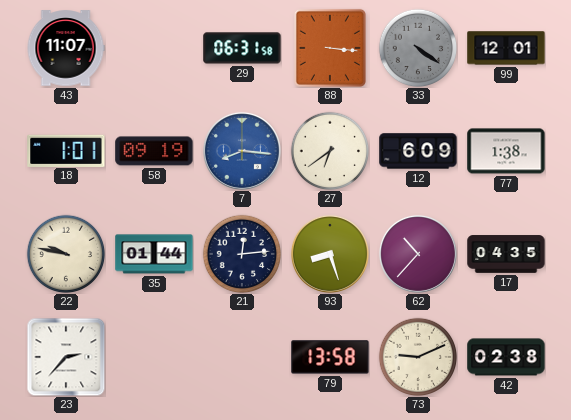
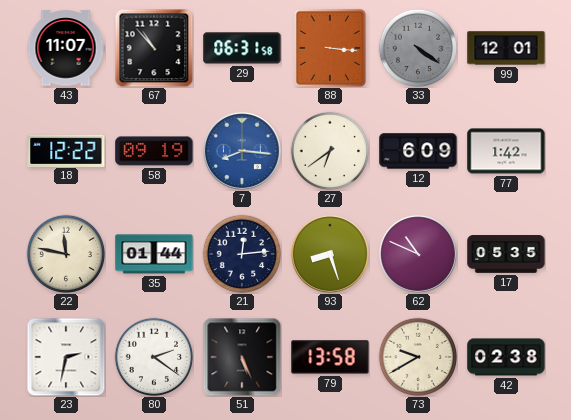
67: none -> 10:53
18: 1:01 -> 12:22
77: 1:38 -> 1:42
22: 9:47 -> 11:47
62: 10:37 -> 10:49
17: 04:35 -> 05:35
23: 2:37 -> 2:32
80: none -> 2:21
51: none -> 5:26
73: 9:11 -> 9:40
